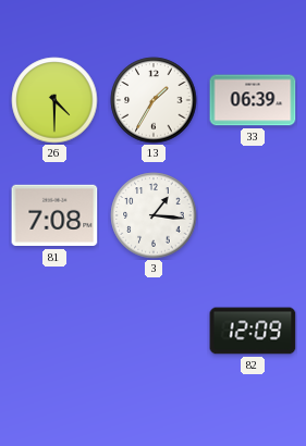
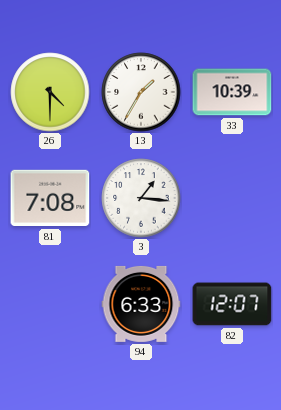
33: 06:39 -> 10:39
94: none -> 6:33
82: 12:09 -> 12:07
